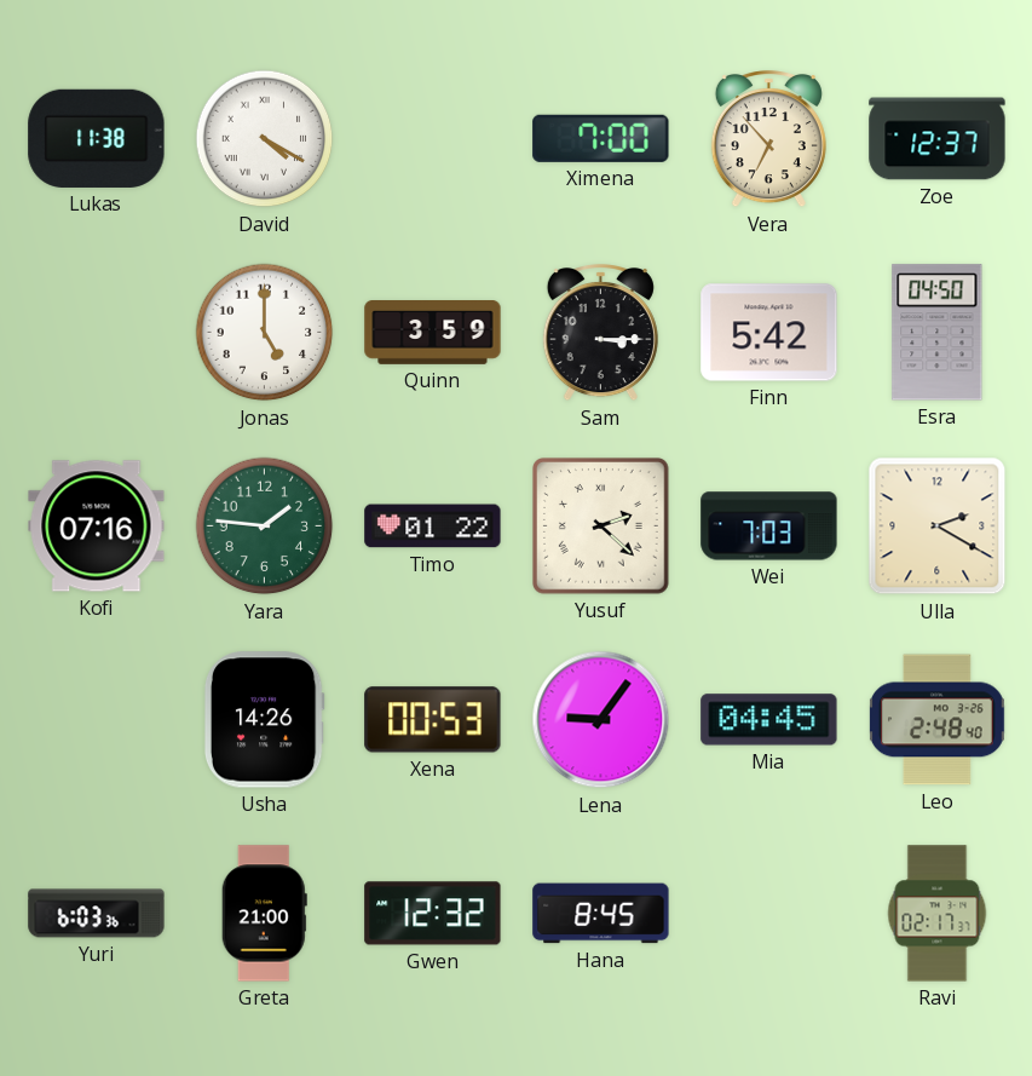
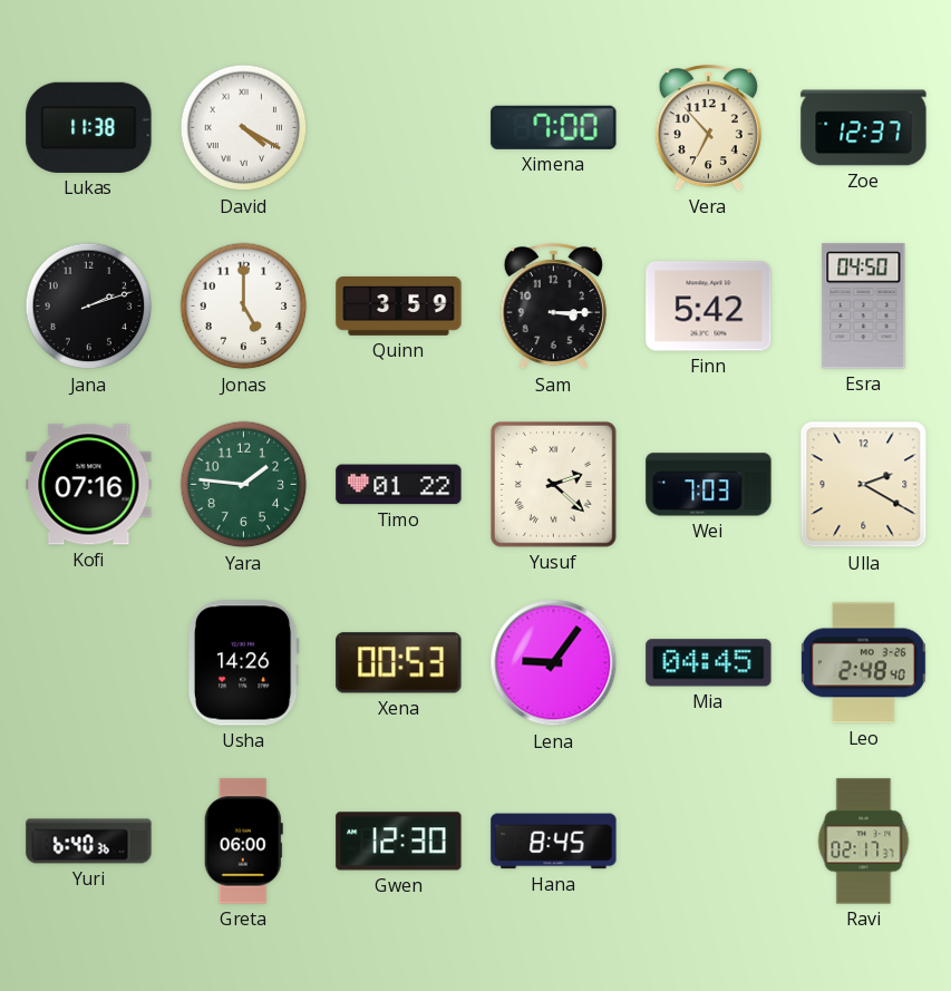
Jana: none -> 2:12
Yuri: 6:03 -> 6:40
Greta: 21:00 -> 06:00
Gwen: 12:32 -> 12:30
